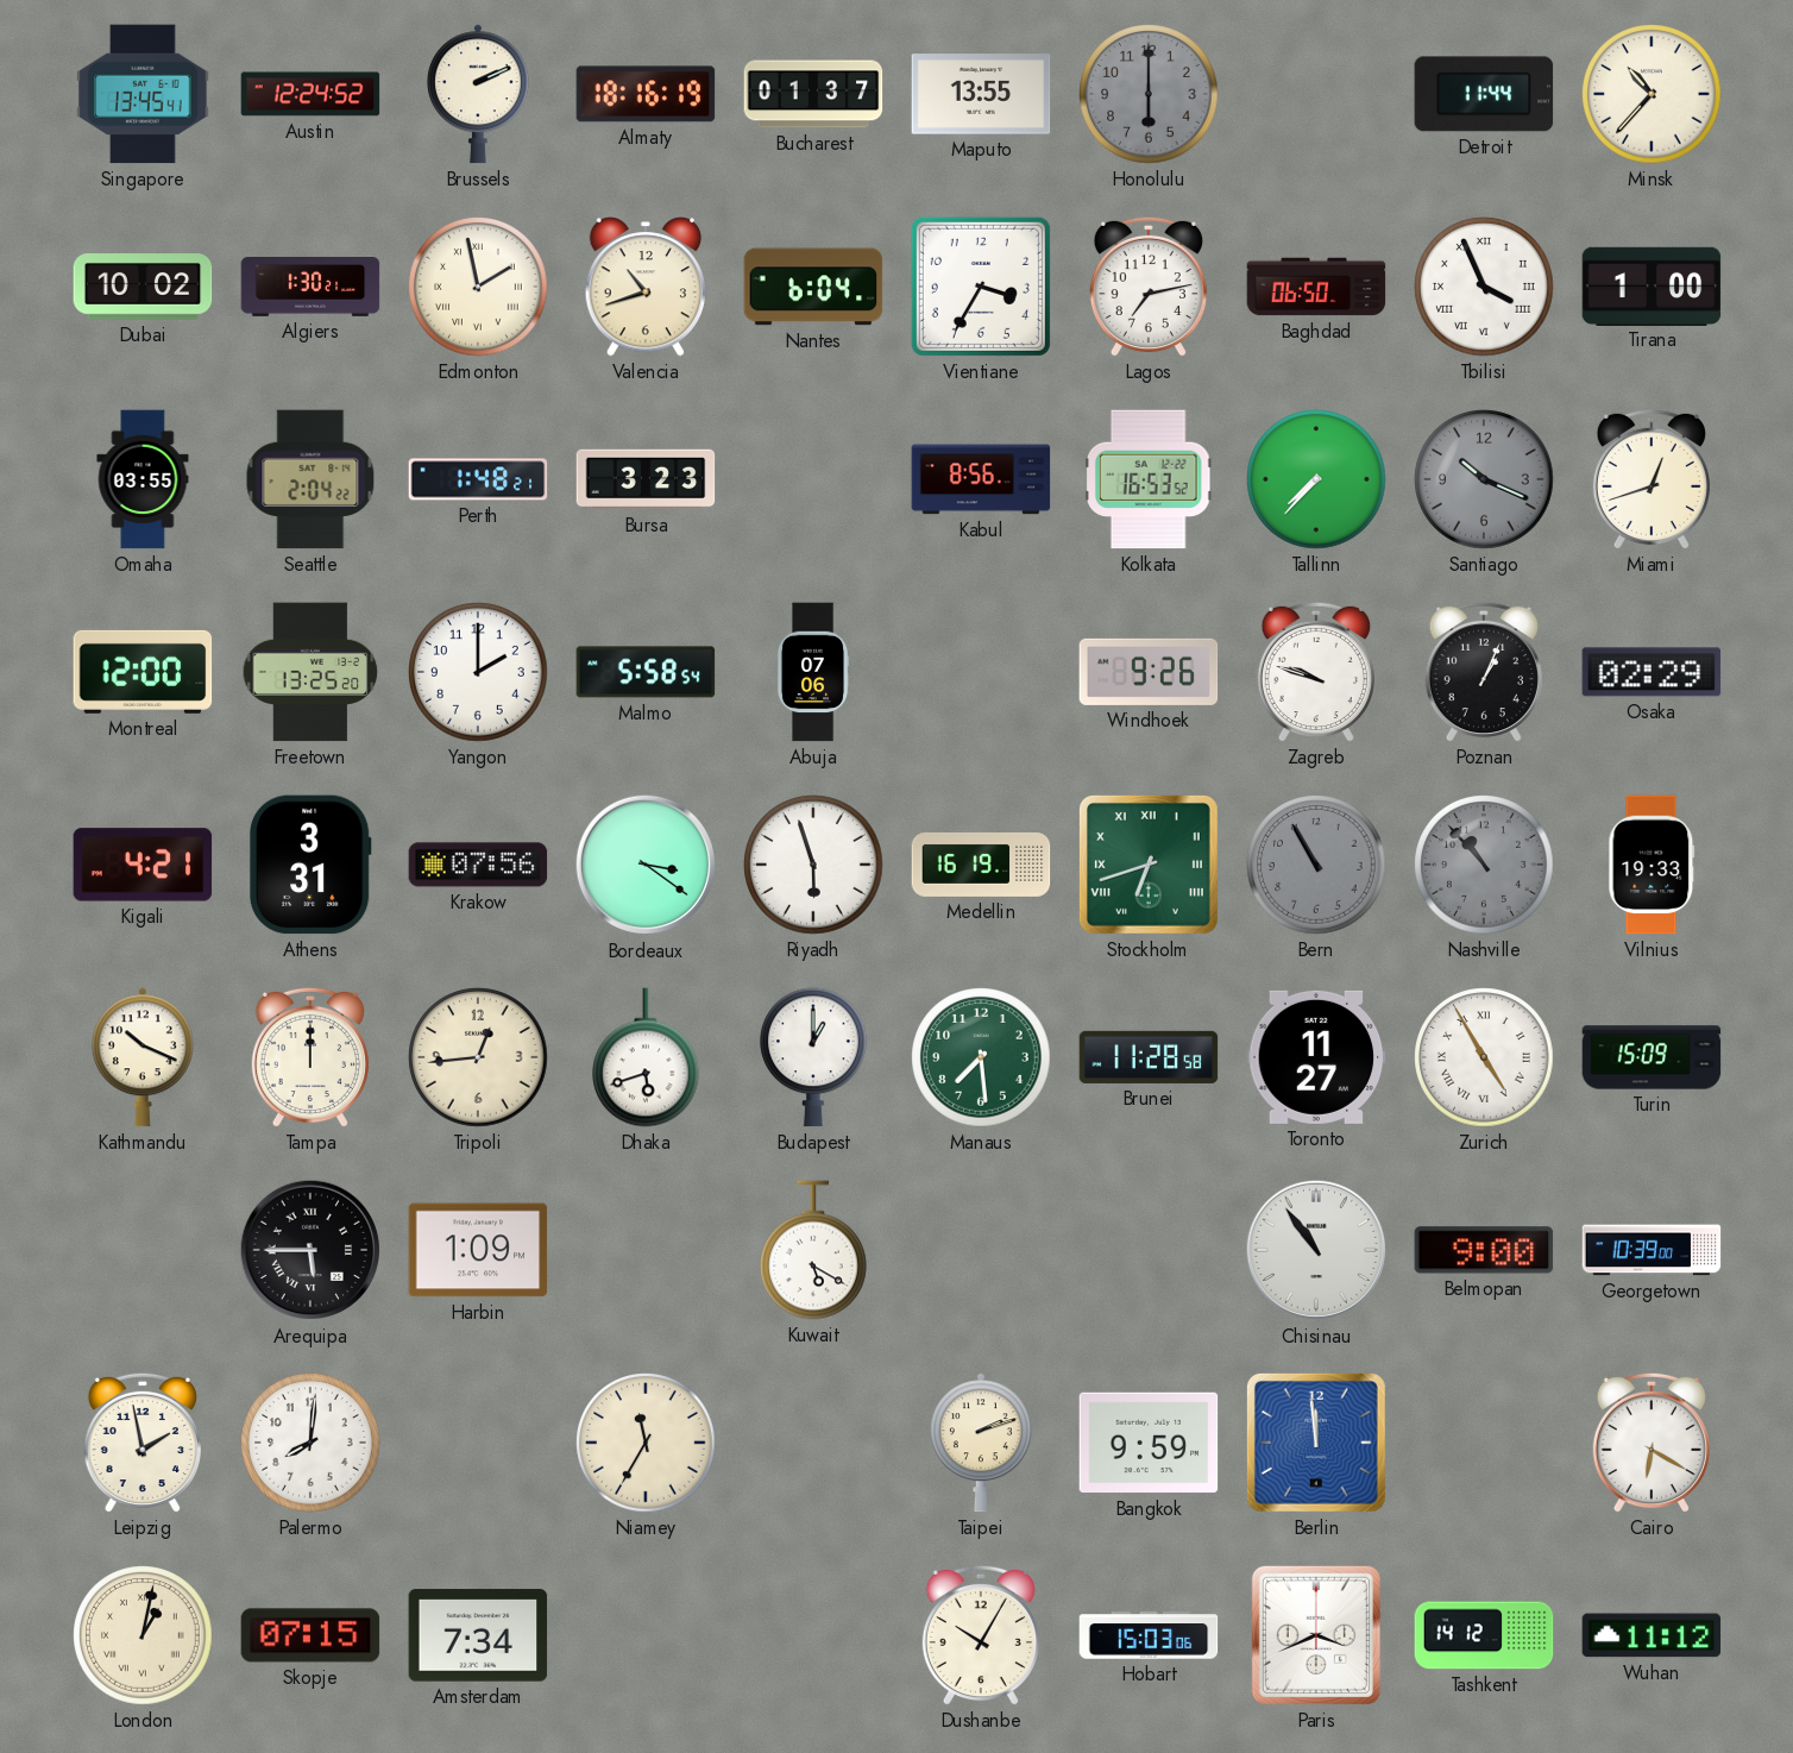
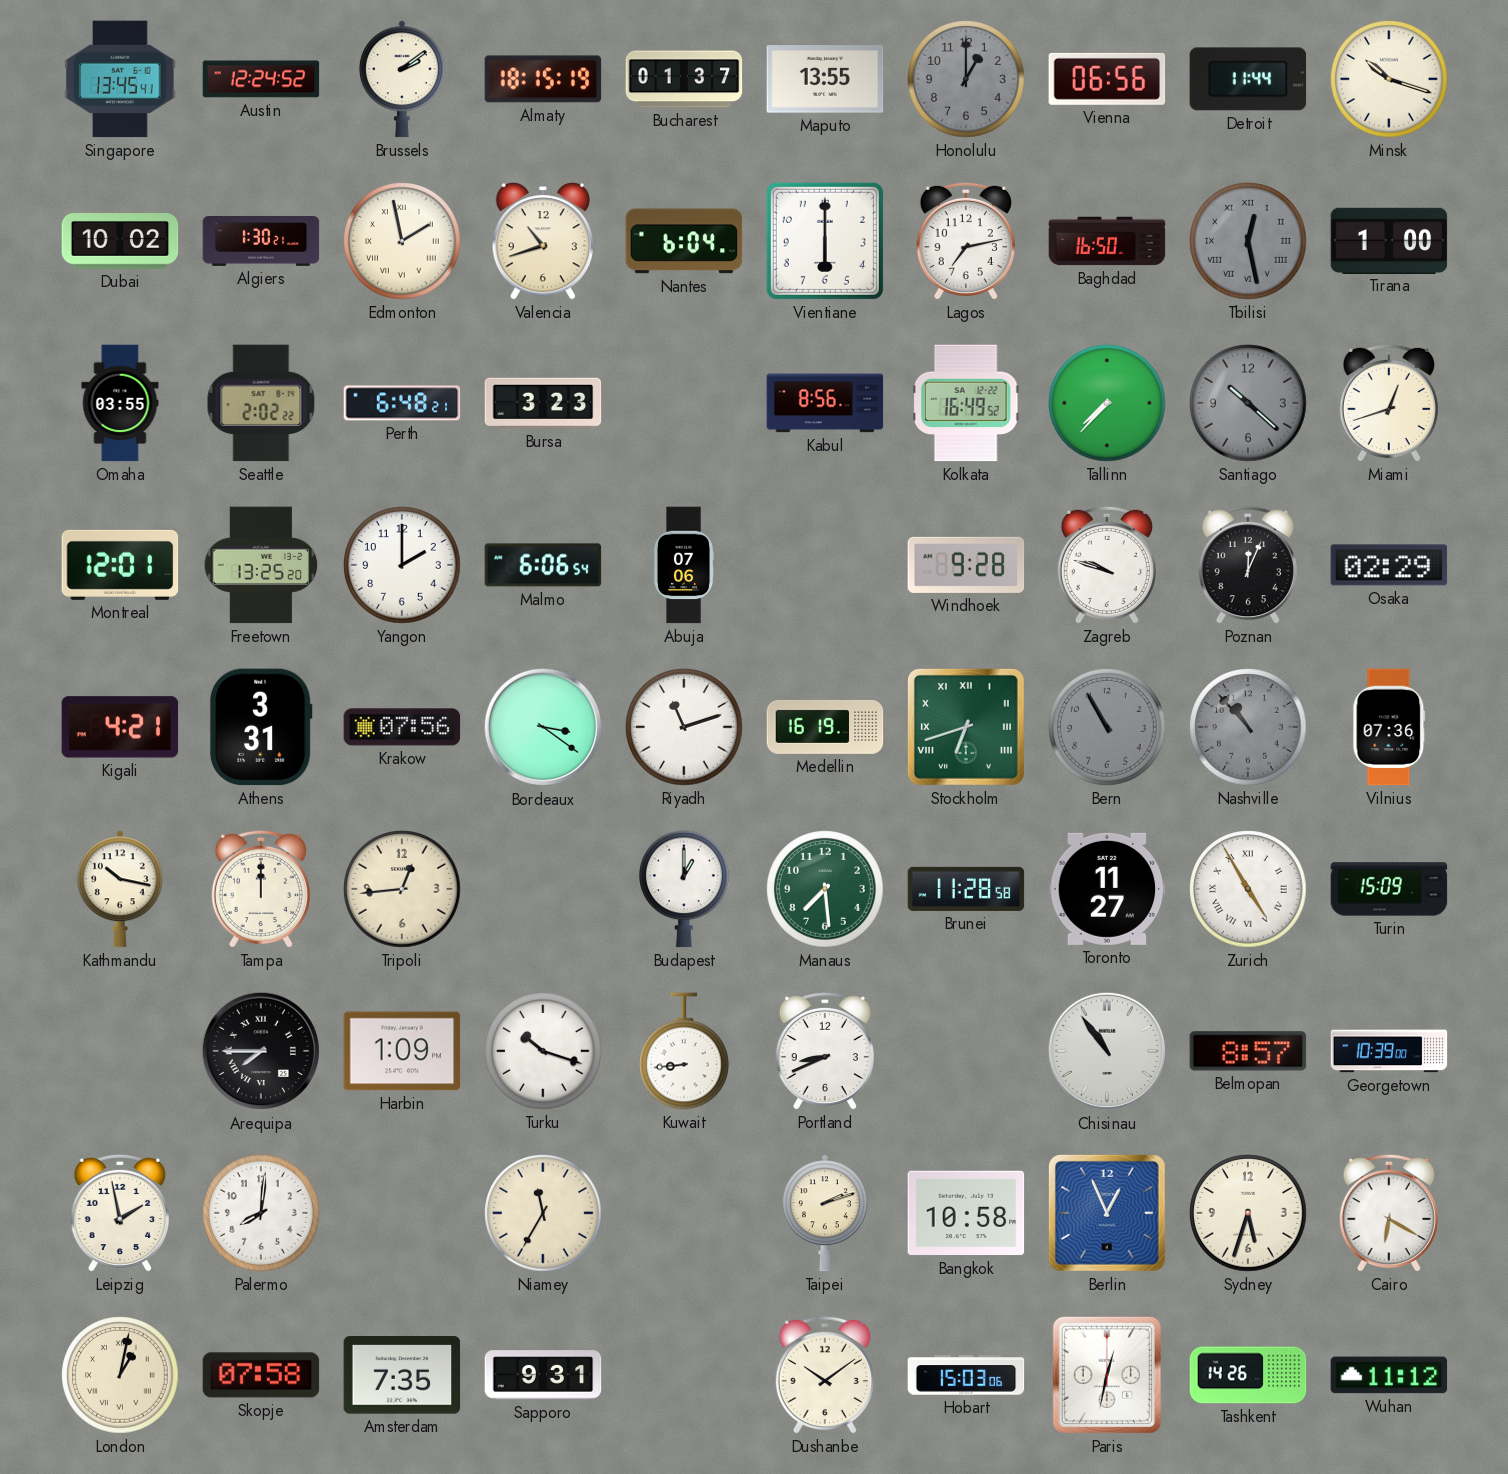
Brussels: 2:11 -> 2:09
Almaty: 18:16 -> 18:15
Honolulu: 6:00 -> 1:00
Vienna: none -> 06:56
Minsk: 10:37 -> 10:18
Vientiane: 3:35 -> 6:00
Baghdad: 06:50 -> 16:50
Tbilisi: 3:56 -> 12:28
Tbilisi dial: white -> grey
Seattle: 2:04 -> 2:02
Perth: 1:48 -> 6:48
Kolkata: 16:53 -> 16:49
Santiago: 10:19 -> 10:22
Montreal: 12:00 -> 12:01
Malmo: 5:58 -> 6:06
Windhoek: 9:26 -> 9:28
Poznan: 1:04 -> 12:04
Riyadh: 5:57 -> 11:12
Vilnius: 19:33 -> 07:36
Kathmandu: 10:19 -> 10:17
Dhaka: 5:42 -> none
Arequipa: 5:45 -> 7:45
Turku: none -> 10:18
Kuwait: 5:20 -> 8:44
Portland: none -> 8:41
Belmopan: 9:00 -> 8:57
Bangkok: 9:59 -> 10:58
Berlin: 11:59 -> 12:56
Sydney: none -> 5:33
Skopje: 07:15 -> 07:58
Amsterdam: 7:34 -> 7:35
Sapporo: none -> 9:31
Dushanbe: 10:05 -> 10:09
Paris: 3:41 -> 12:32
Tashkent: 14:12 -> 14:26
